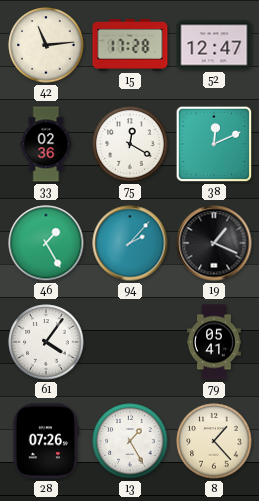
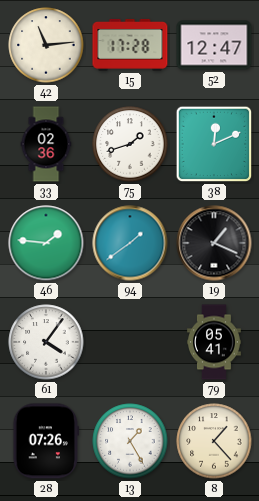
75: 12:20 -> 1:42
46: 1:25 -> 1:46
94: 2:07 -> 1:39
